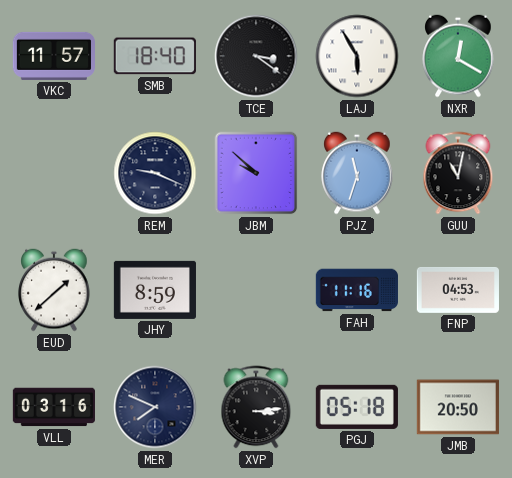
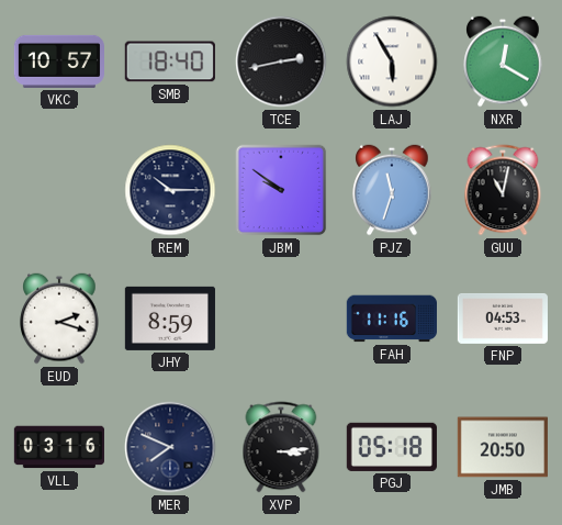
VKC: 11:57 -> 10:57
TCE: 3:21 -> 2:43
REM: 9:19 -> 10:15
JBM: 9:52 -> 9:51
EUD: 1:38 -> 2:18
